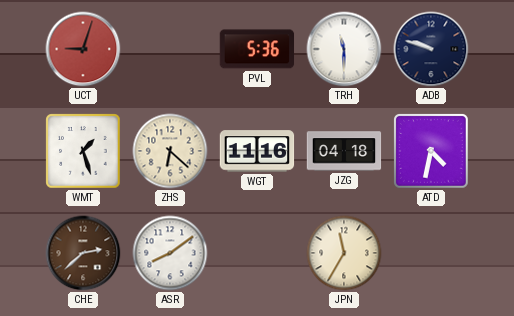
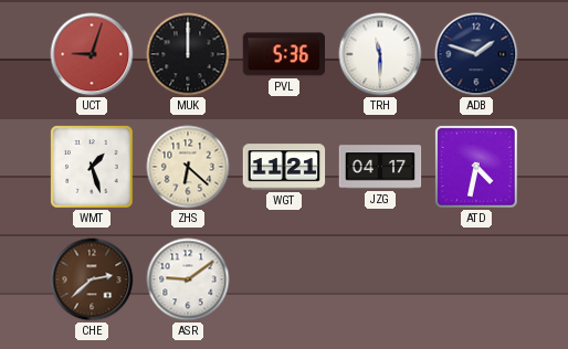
MUK: none -> 12:00
ADB: 9:48 -> 1:48
WGT: 11:16 -> 11:21
JZG: 04:18 -> 04:17
ASR: 8:09 -> 9:09
JPN: 11:35 -> none
